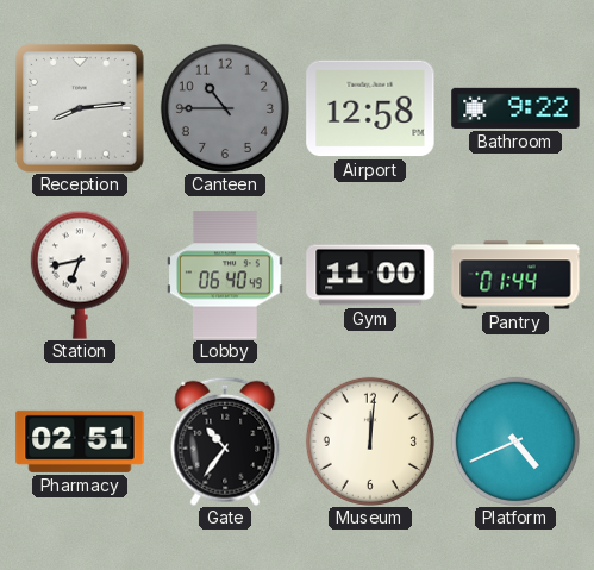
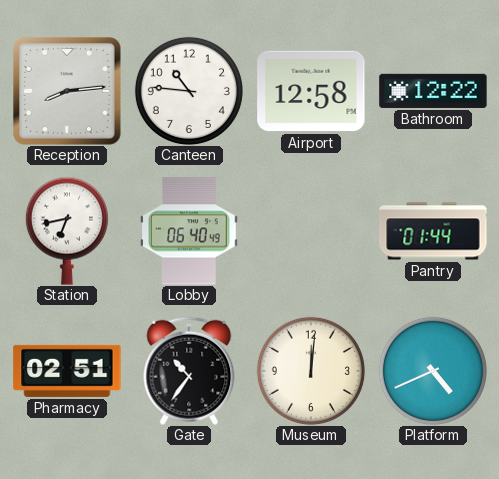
Canteen: 10:45 -> 10:46
Canteen dial: grey -> white
Bathroom: 9:22 -> 12:22
Gym: 11:00 -> none
